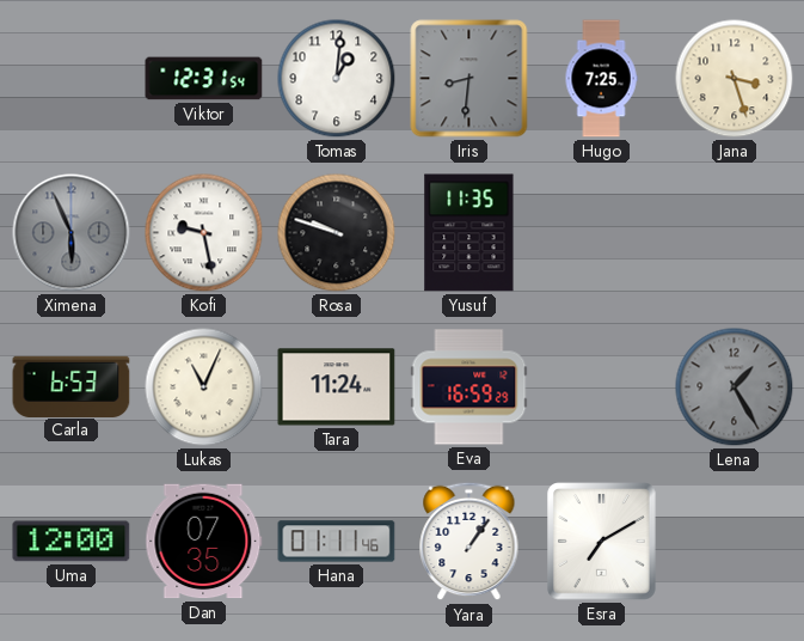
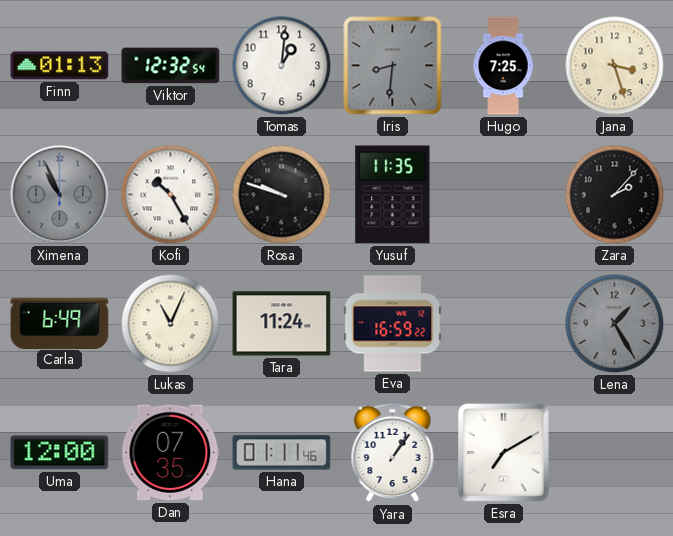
Finn: none -> 01:13
Viktor: 12:31 -> 12:32
Ximena: 5:56 -> 10:56
Kofi: 9:28 -> 10:25
Zara: none -> 2:07
Carla: 6:53 -> 6:49
Eva: 16:59:29 -> 16:59:22
